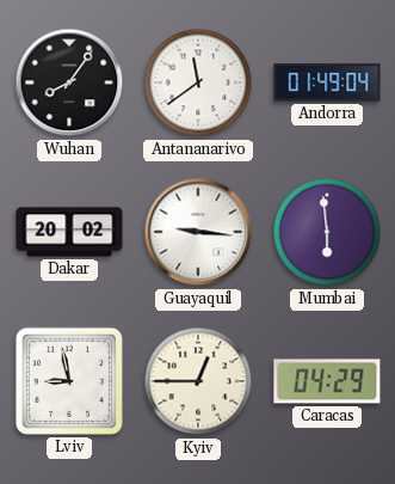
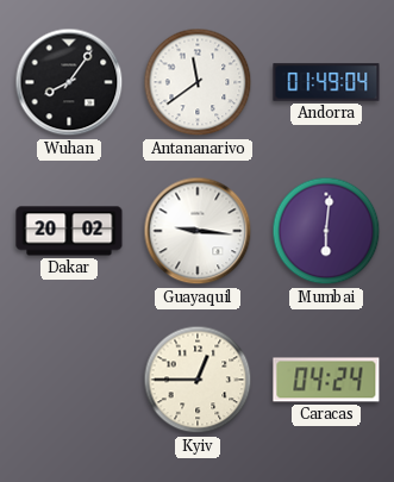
Mumbai: 5:59 -> 6:01
Lviv: 8:58 -> none
Caracas: 04:29 -> 04:24
